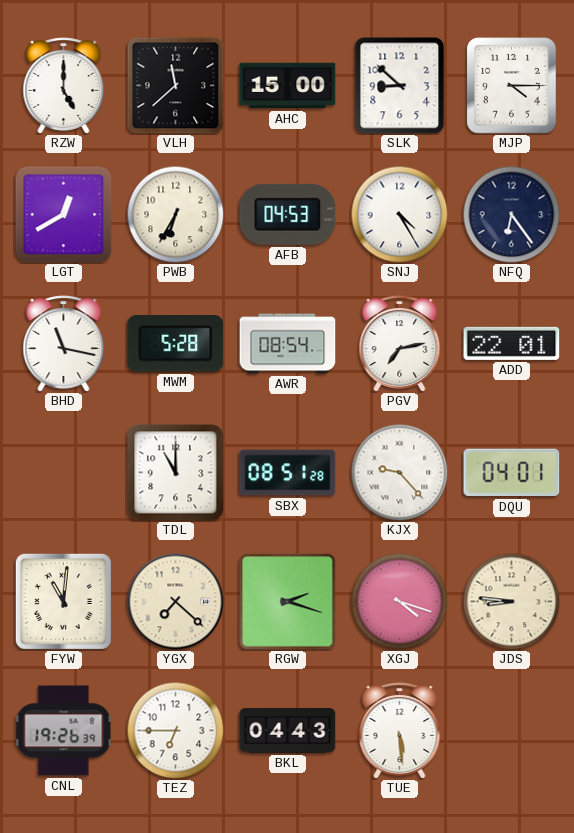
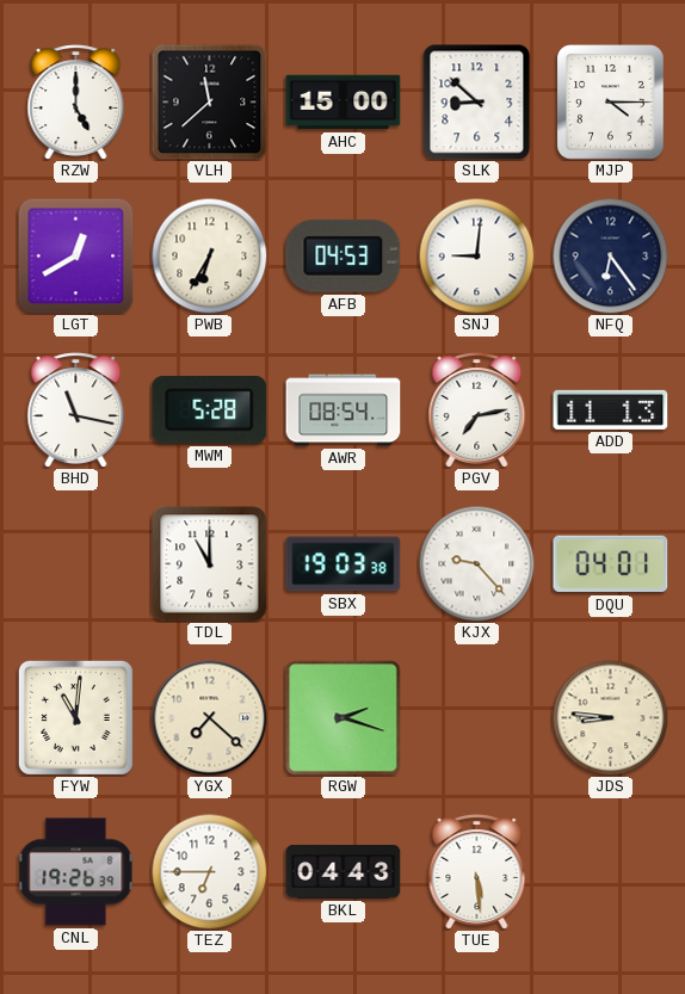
SNJ: 4:25 -> 9:01
ADD: 22:01 -> 11:13
SBX: 08:51 -> 19:03
XGJ: 4:18 -> none
